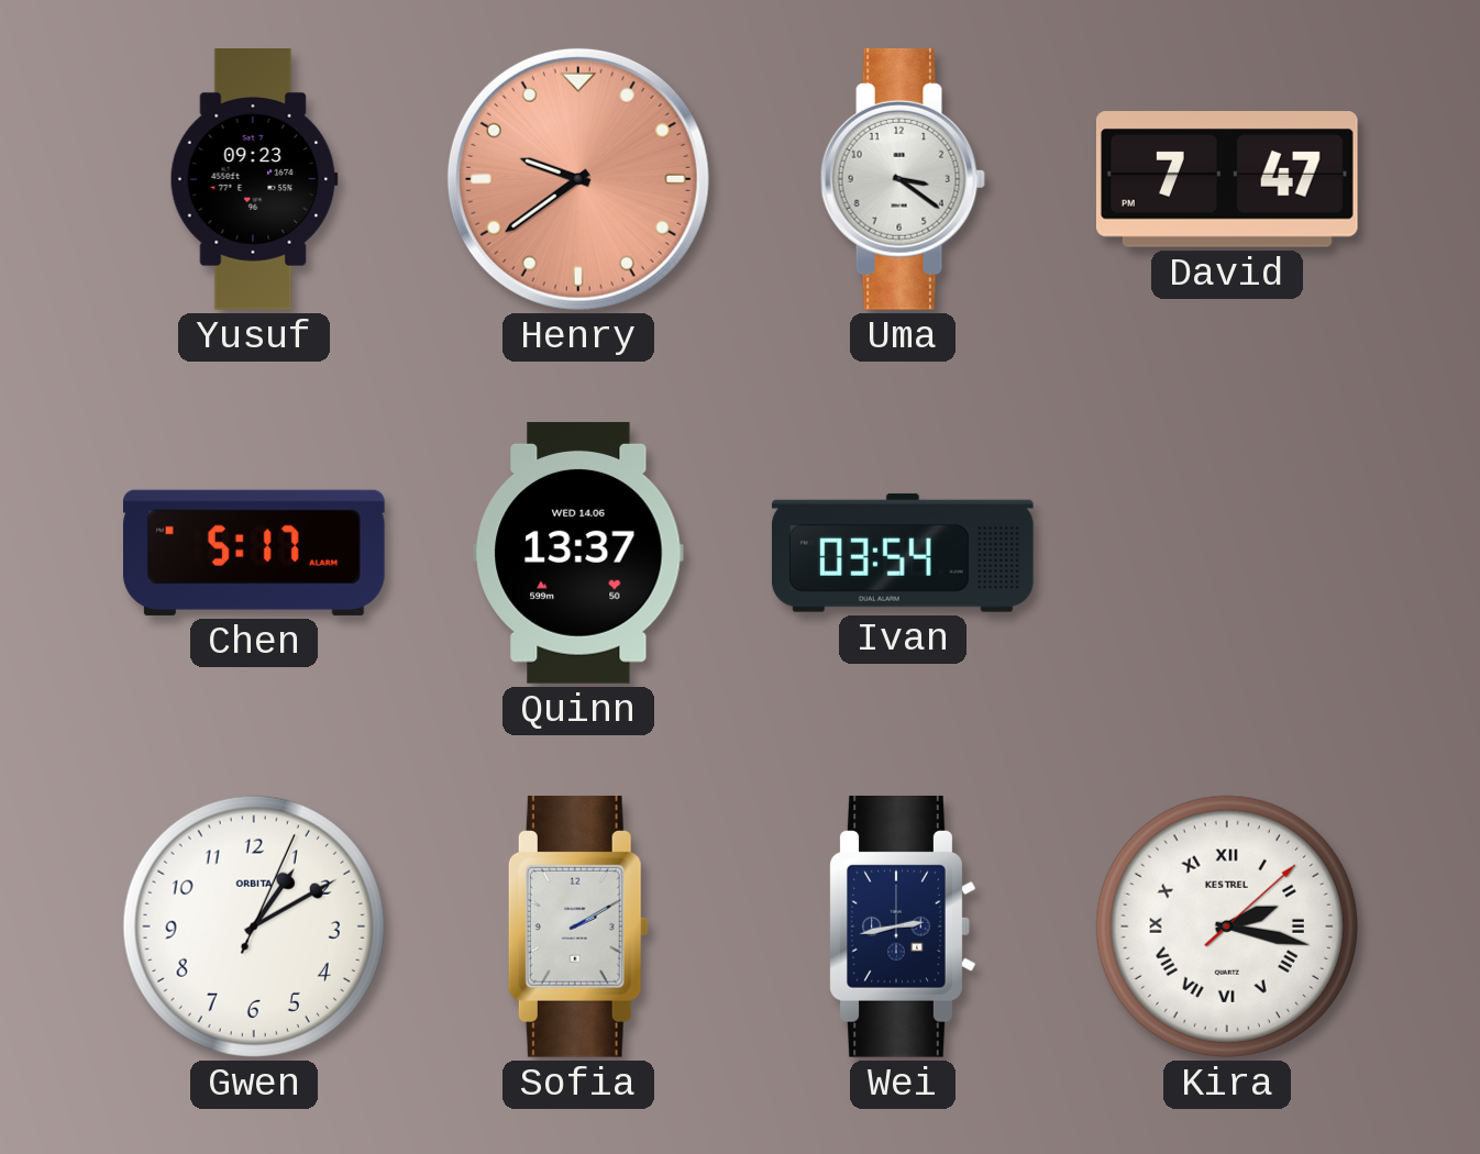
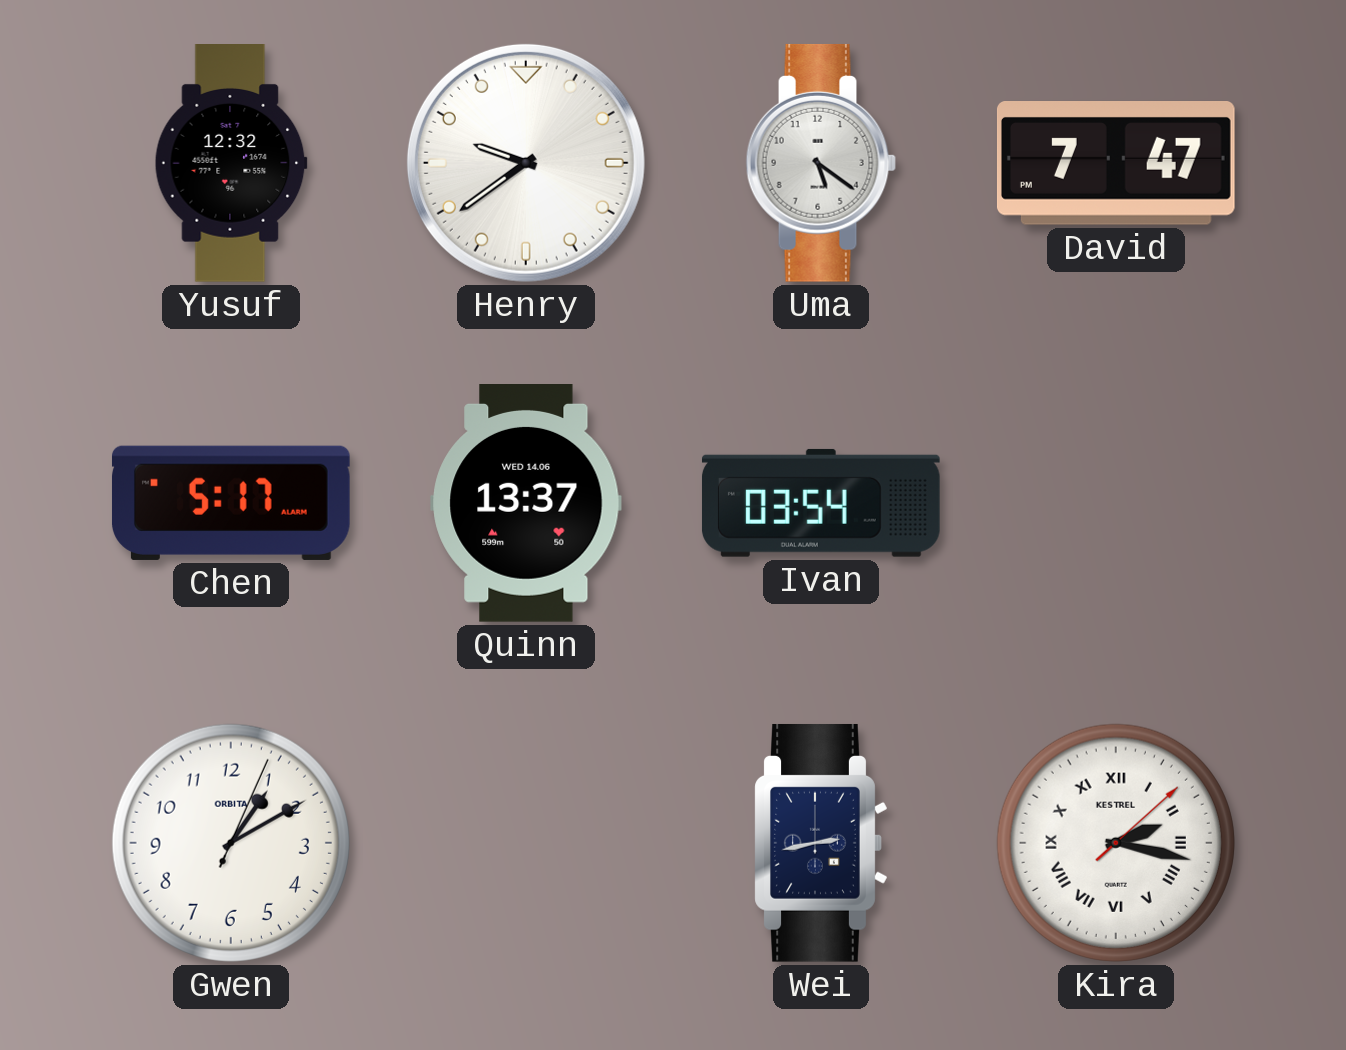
Yusuf: 09:23 -> 12:32
Henry dial: salmon -> white
Uma: 3:21 -> 5:21
Sofia: 2:10 -> none
